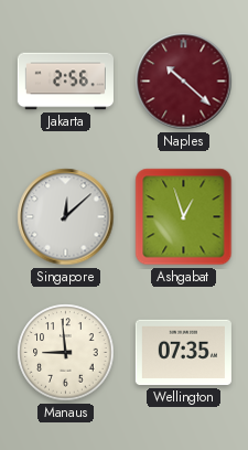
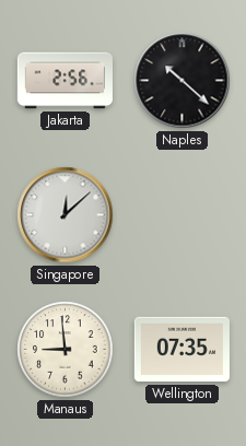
Naples dial: burgundy -> black
Ashgabat: 12:57 -> none
